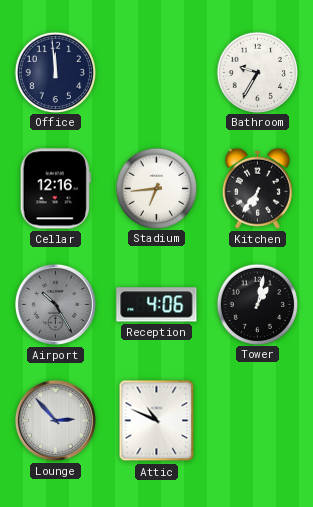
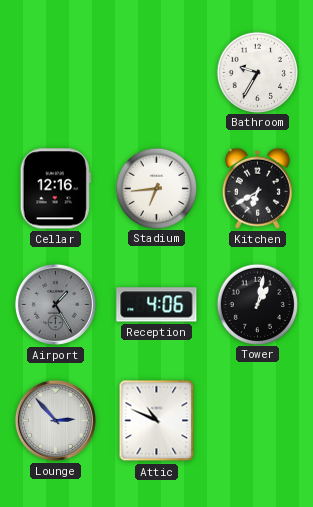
Office: 11:59 -> none
Kitchen: 6:36 -> 6:40
Airport: 10:25 -> 1:25
